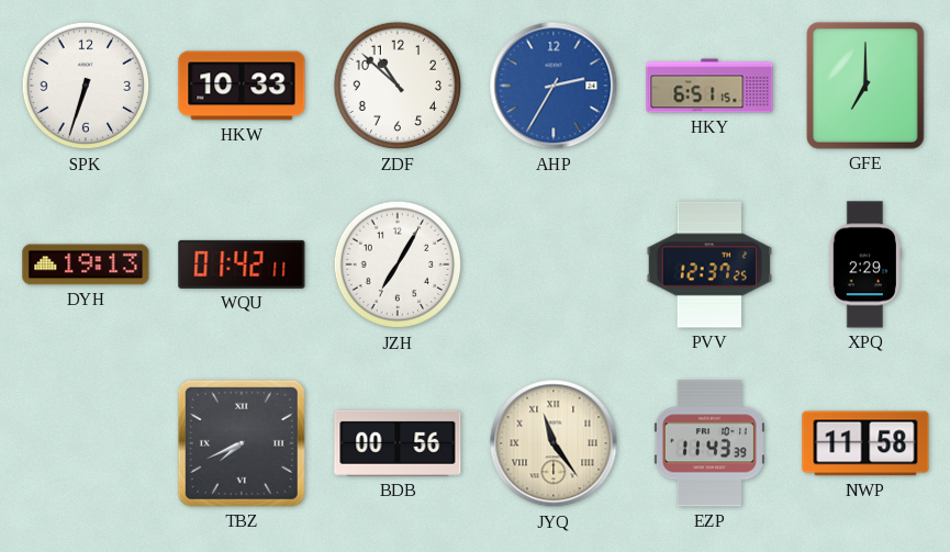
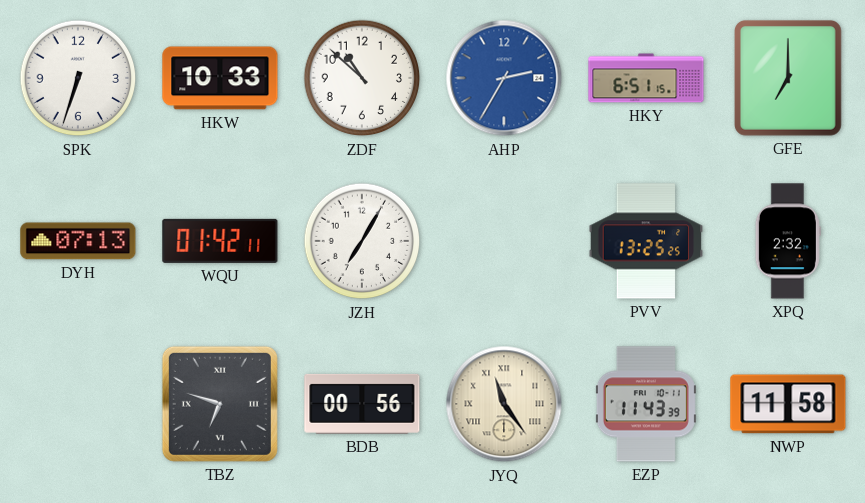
DYH: 19:13 -> 07:13
PVV: 12:37 -> 13:25
XPQ: 2:29 -> 2:32
TBZ: 7:41 -> 6:48
